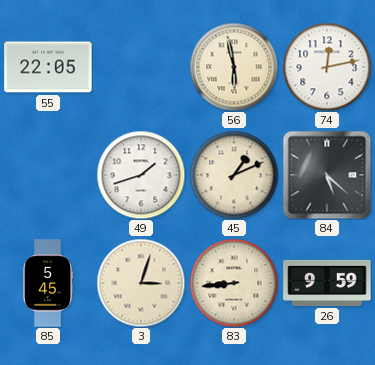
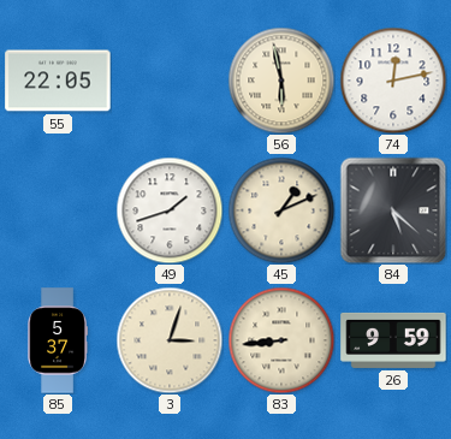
85: 5:45 -> 5:37
